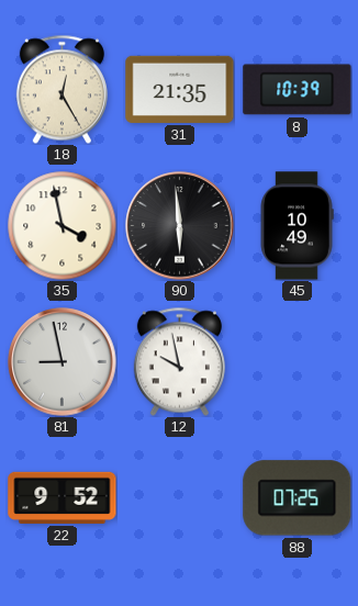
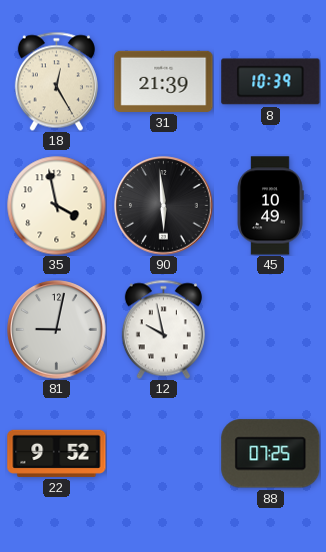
31: 21:35 -> 21:39
81: 8:58 -> 9:02
